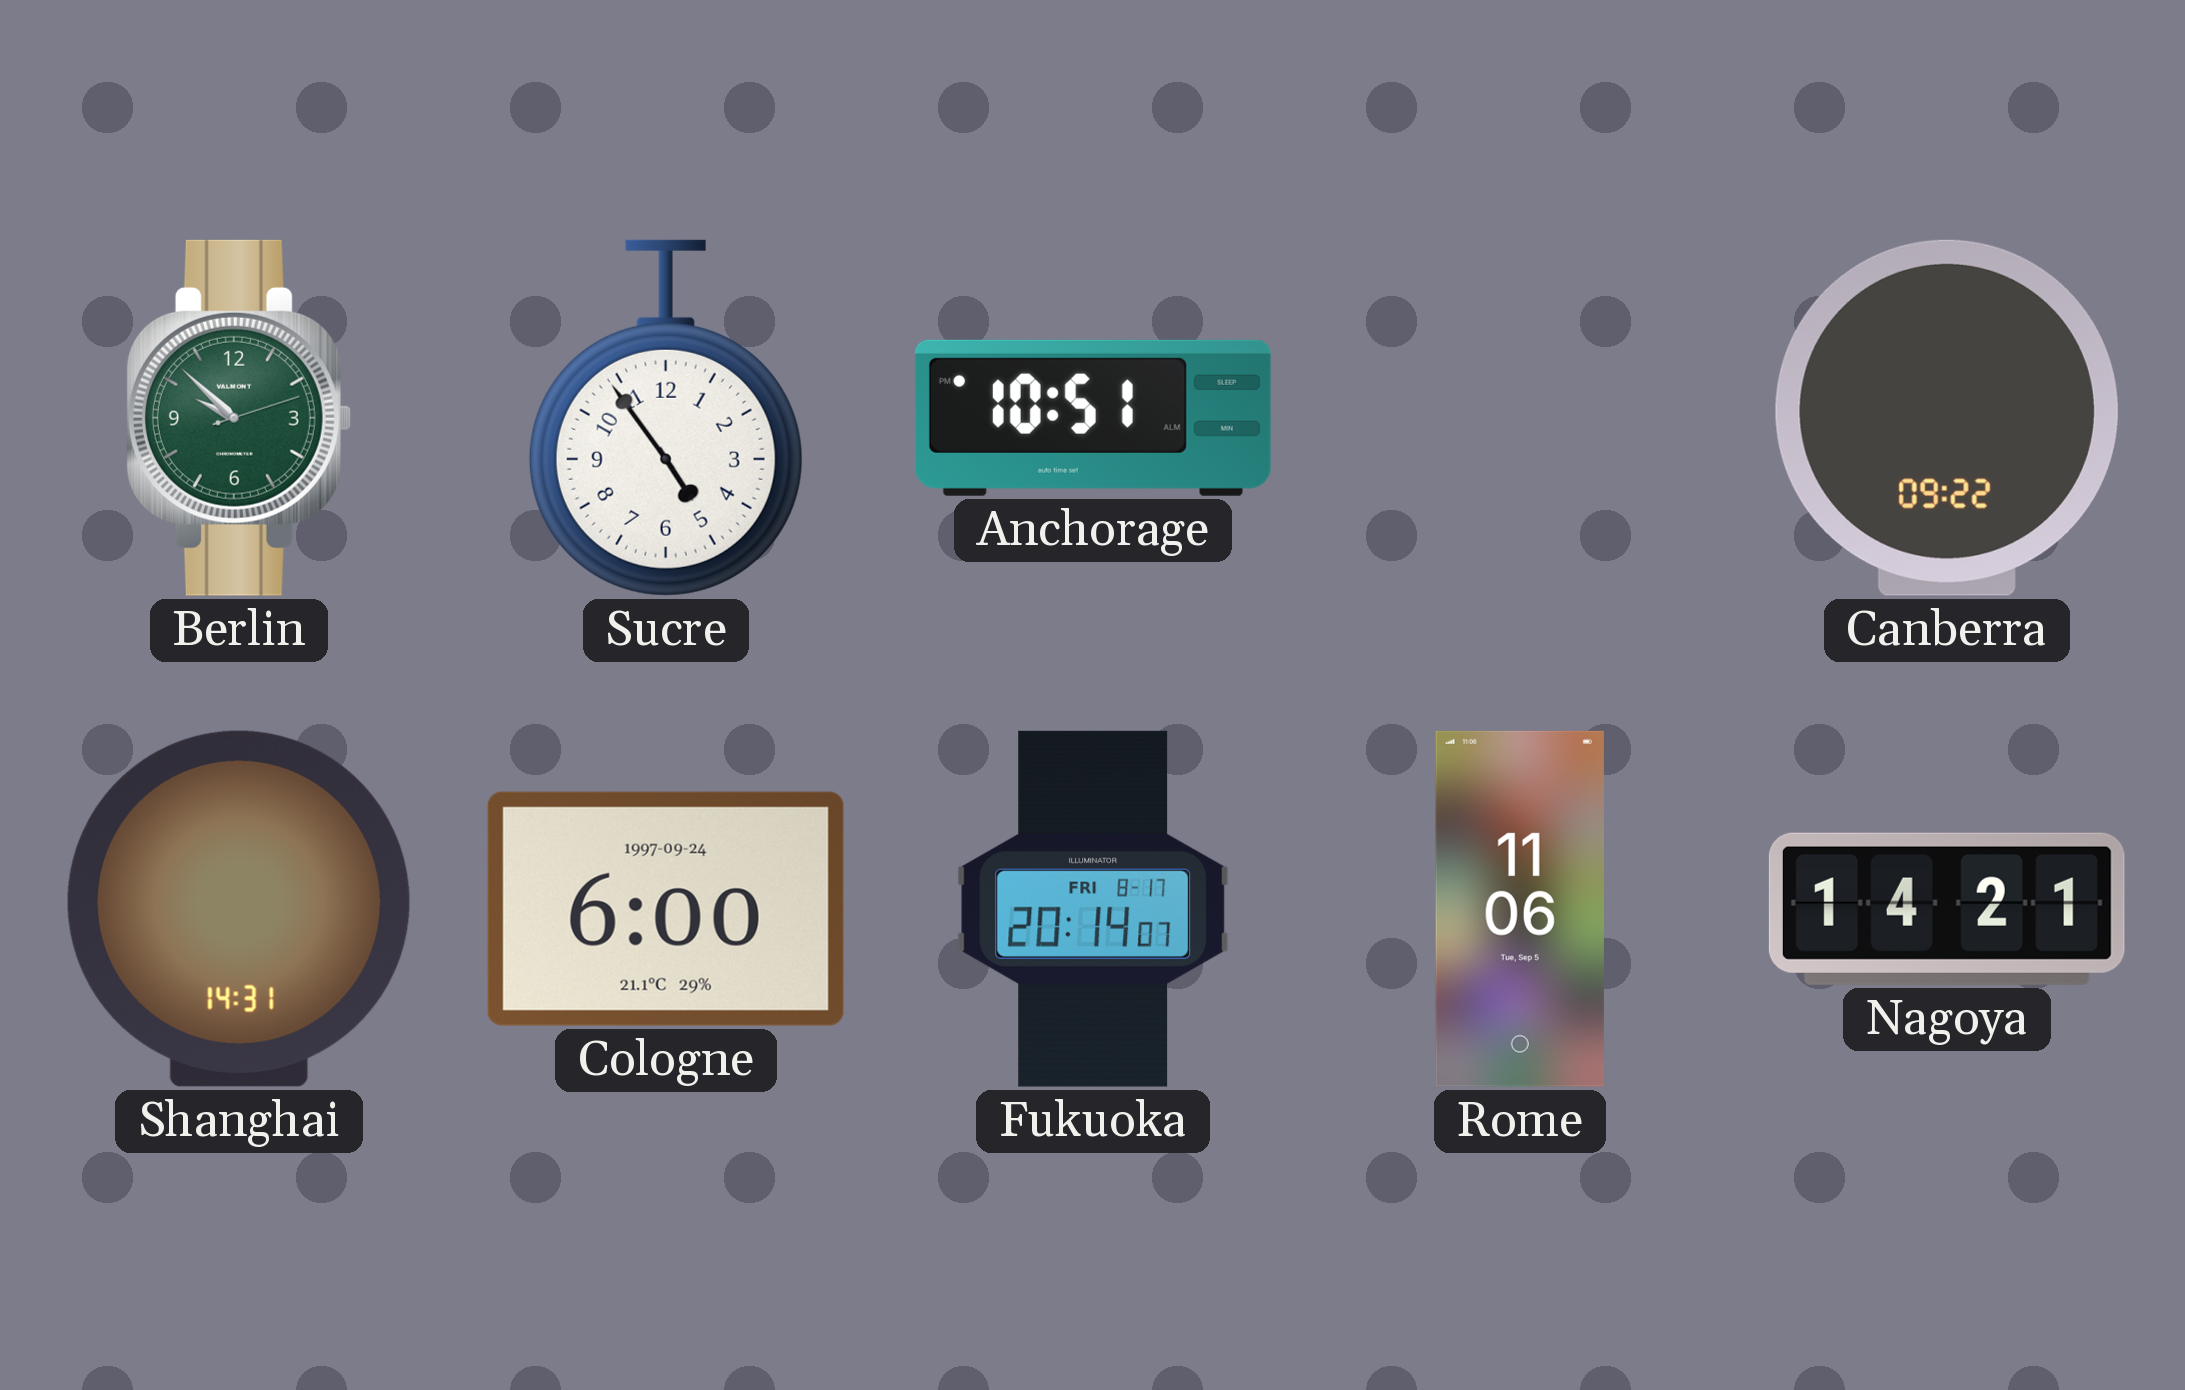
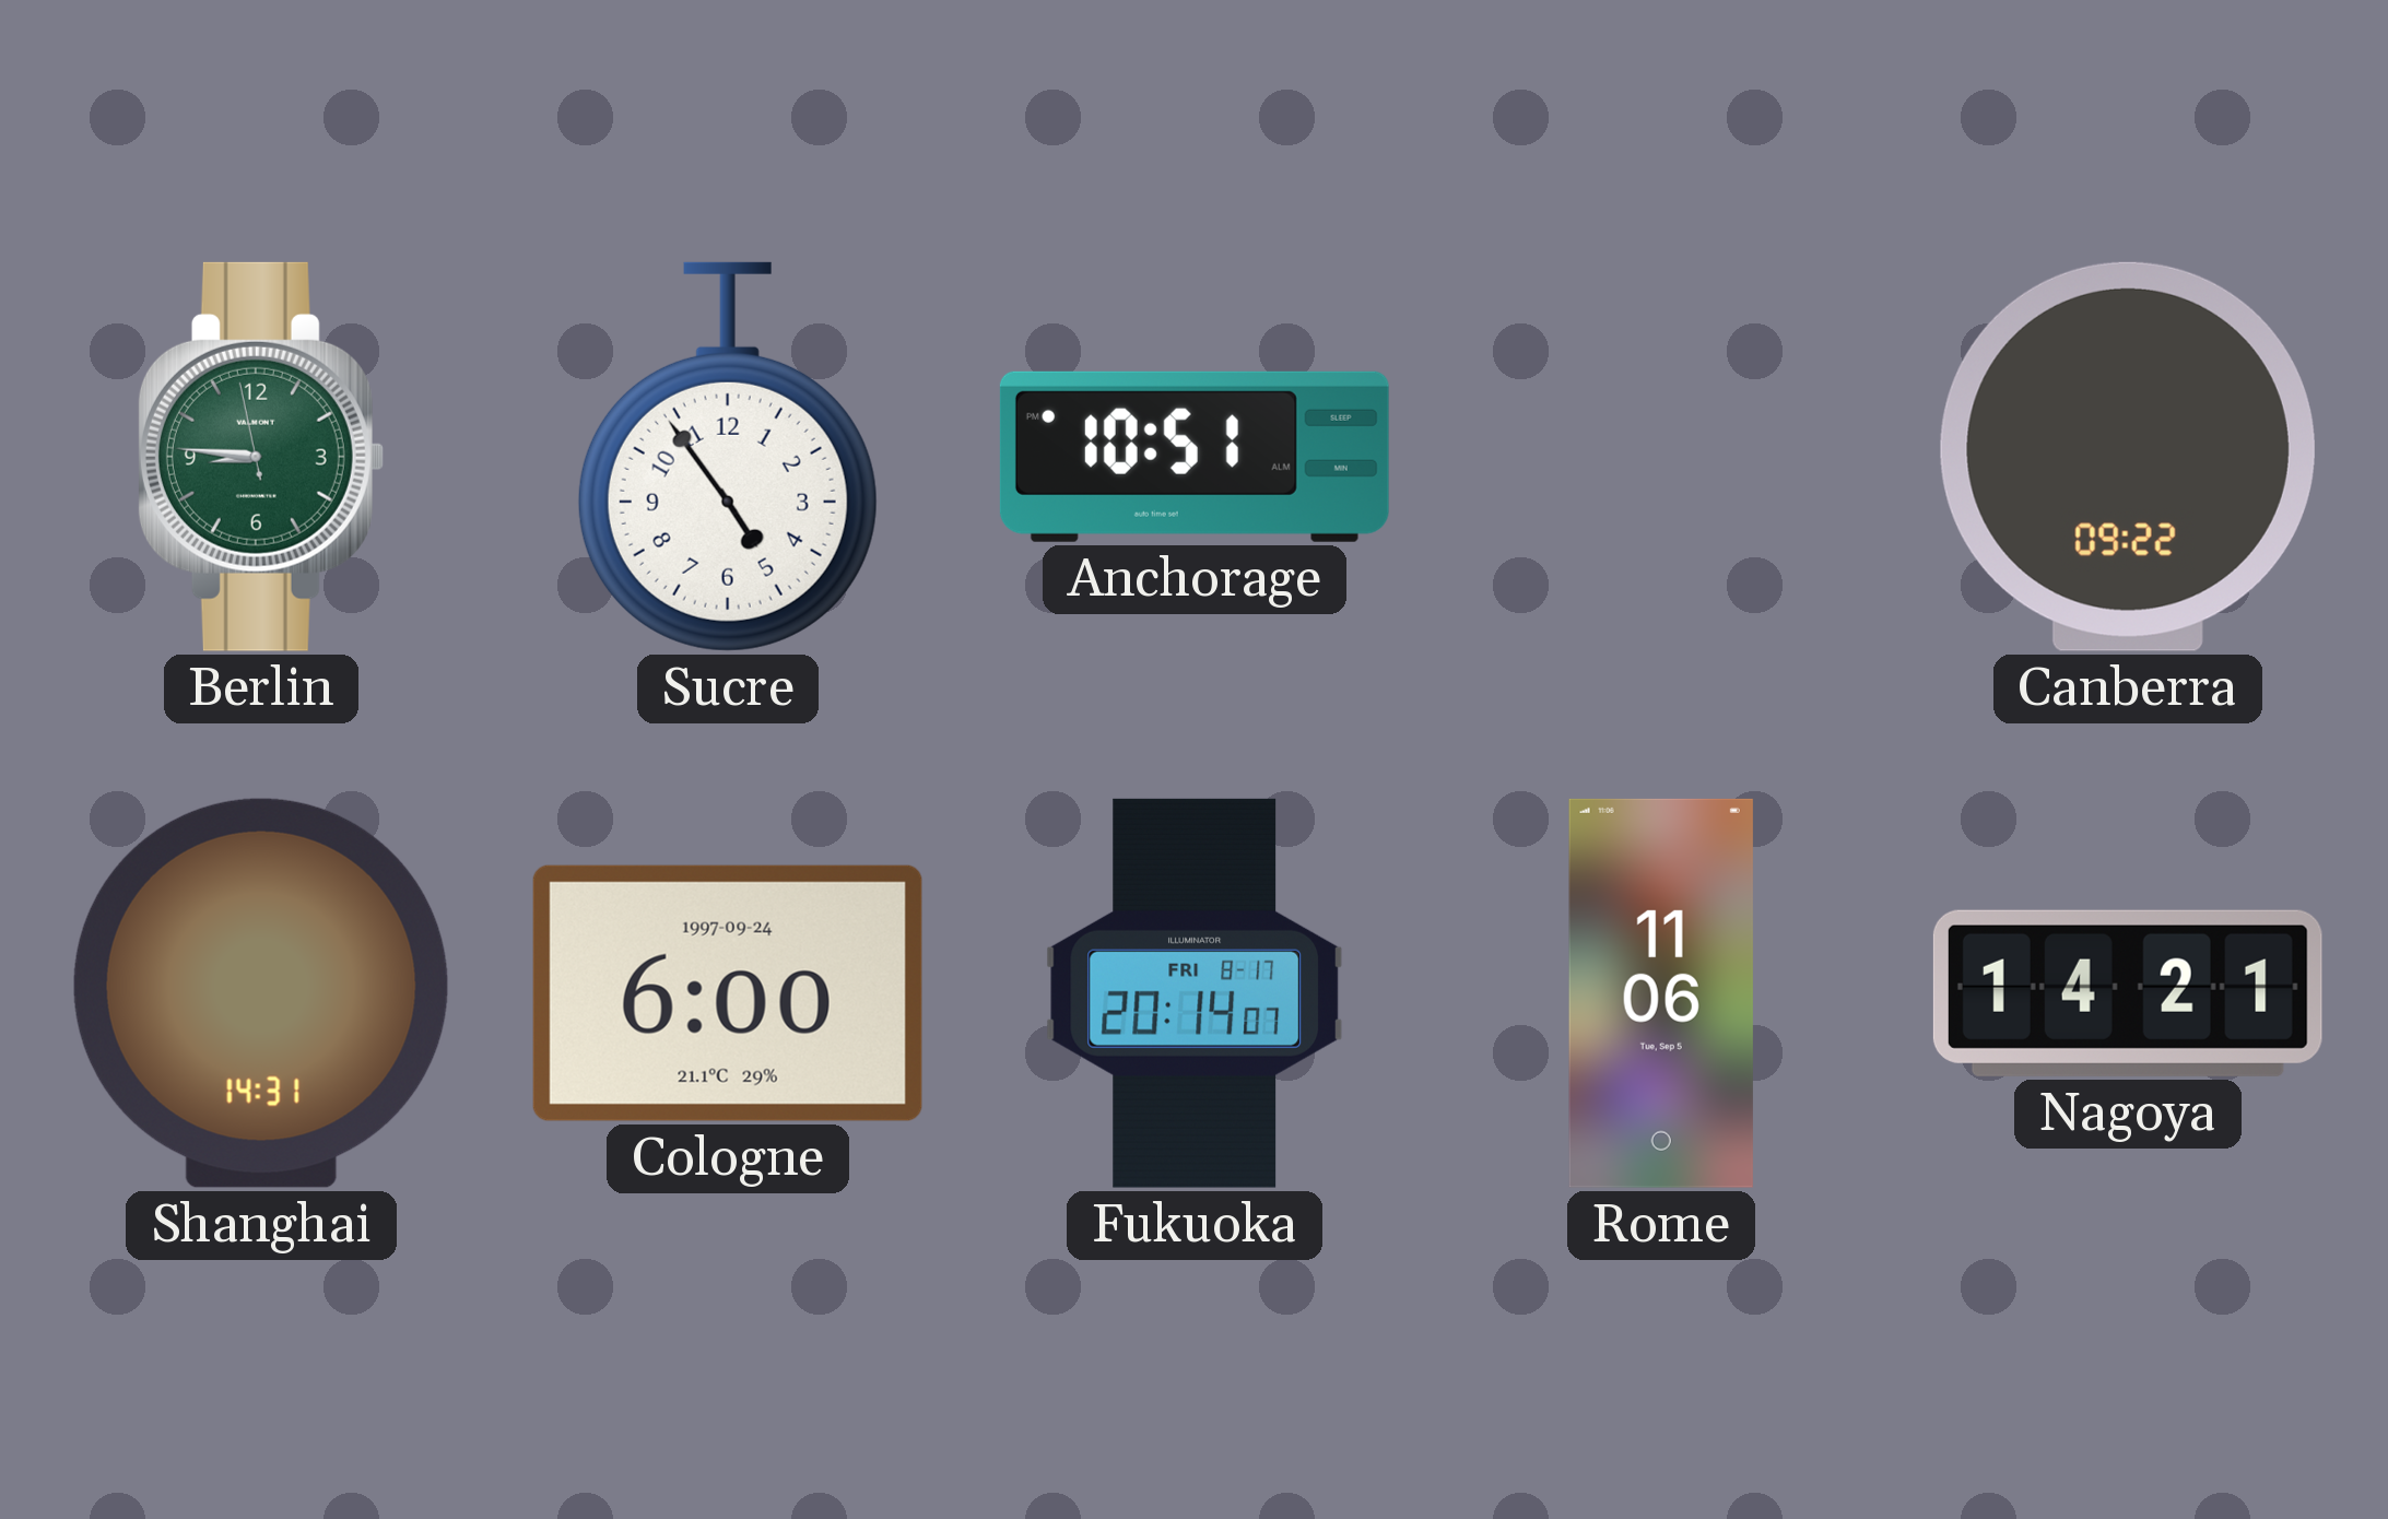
Berlin: 9:52 -> 8:45
